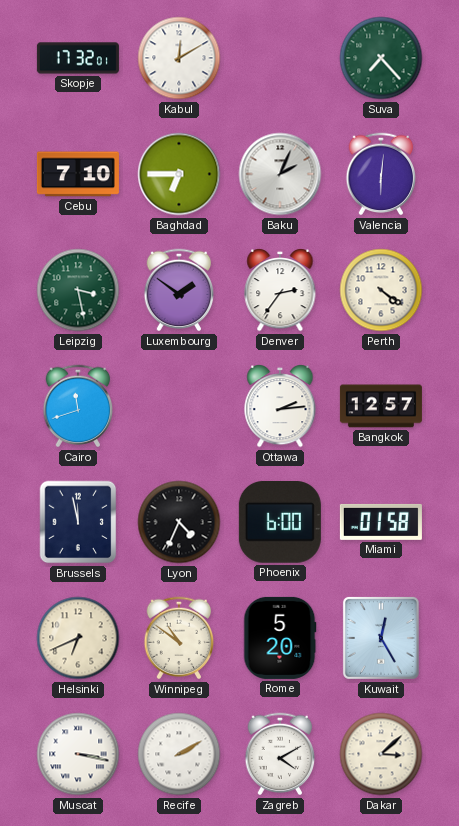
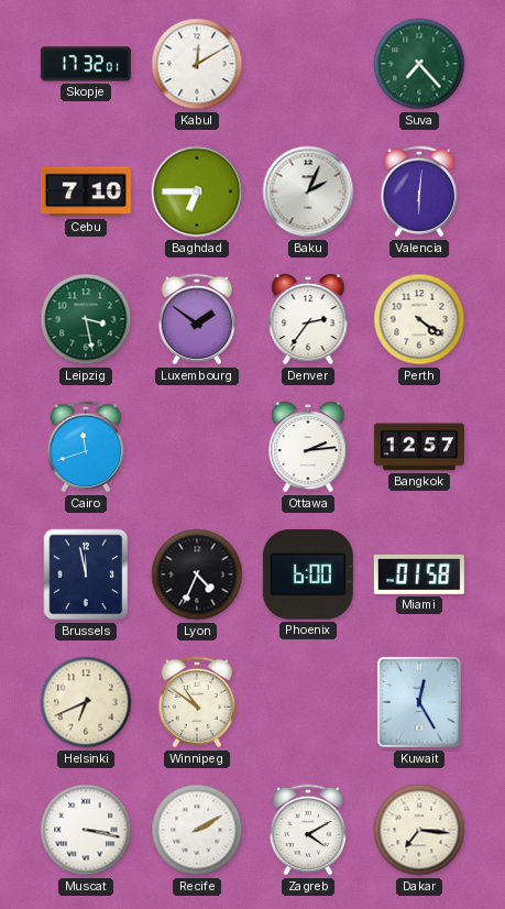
Rome: 5:20 -> none
Dakar: 3:08 -> 7:16
